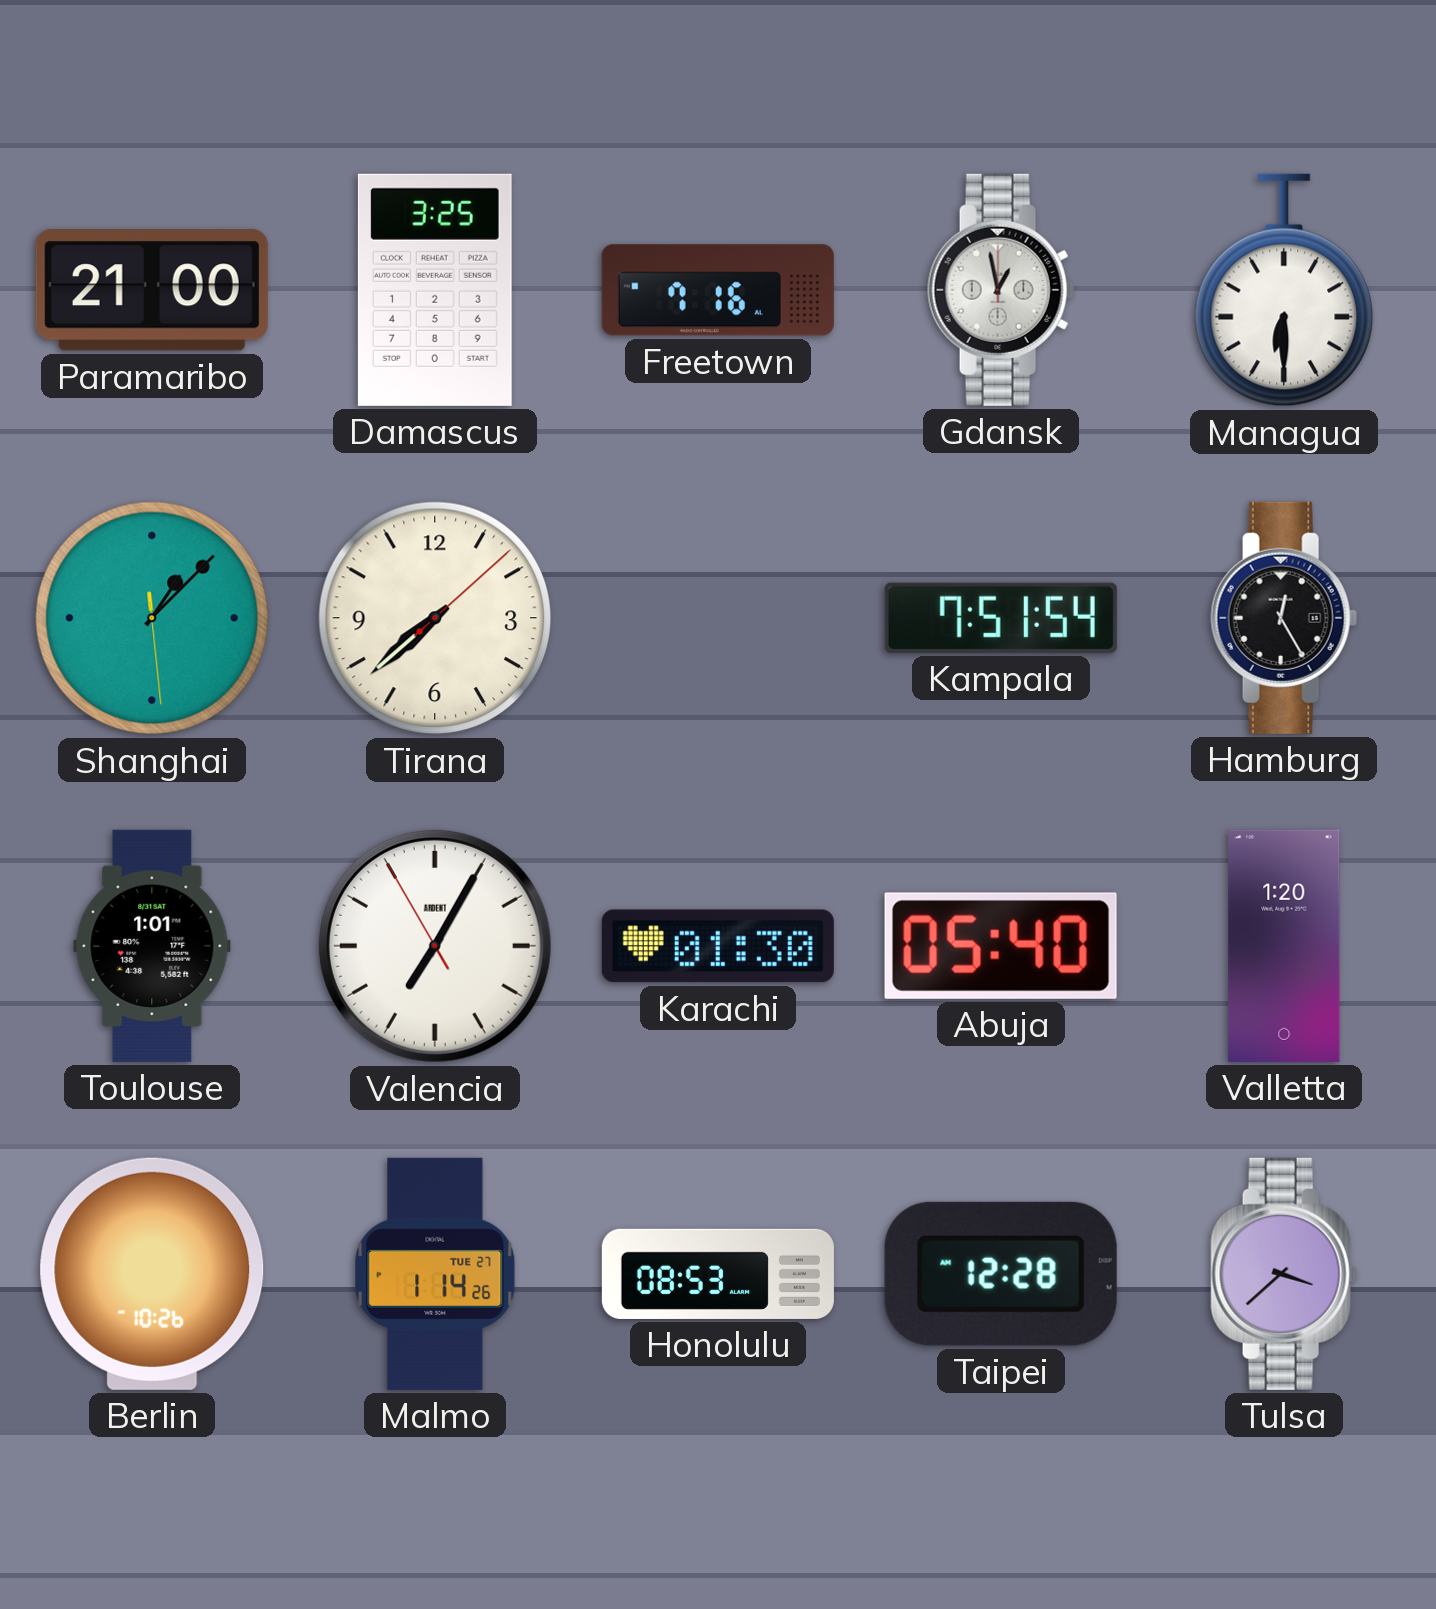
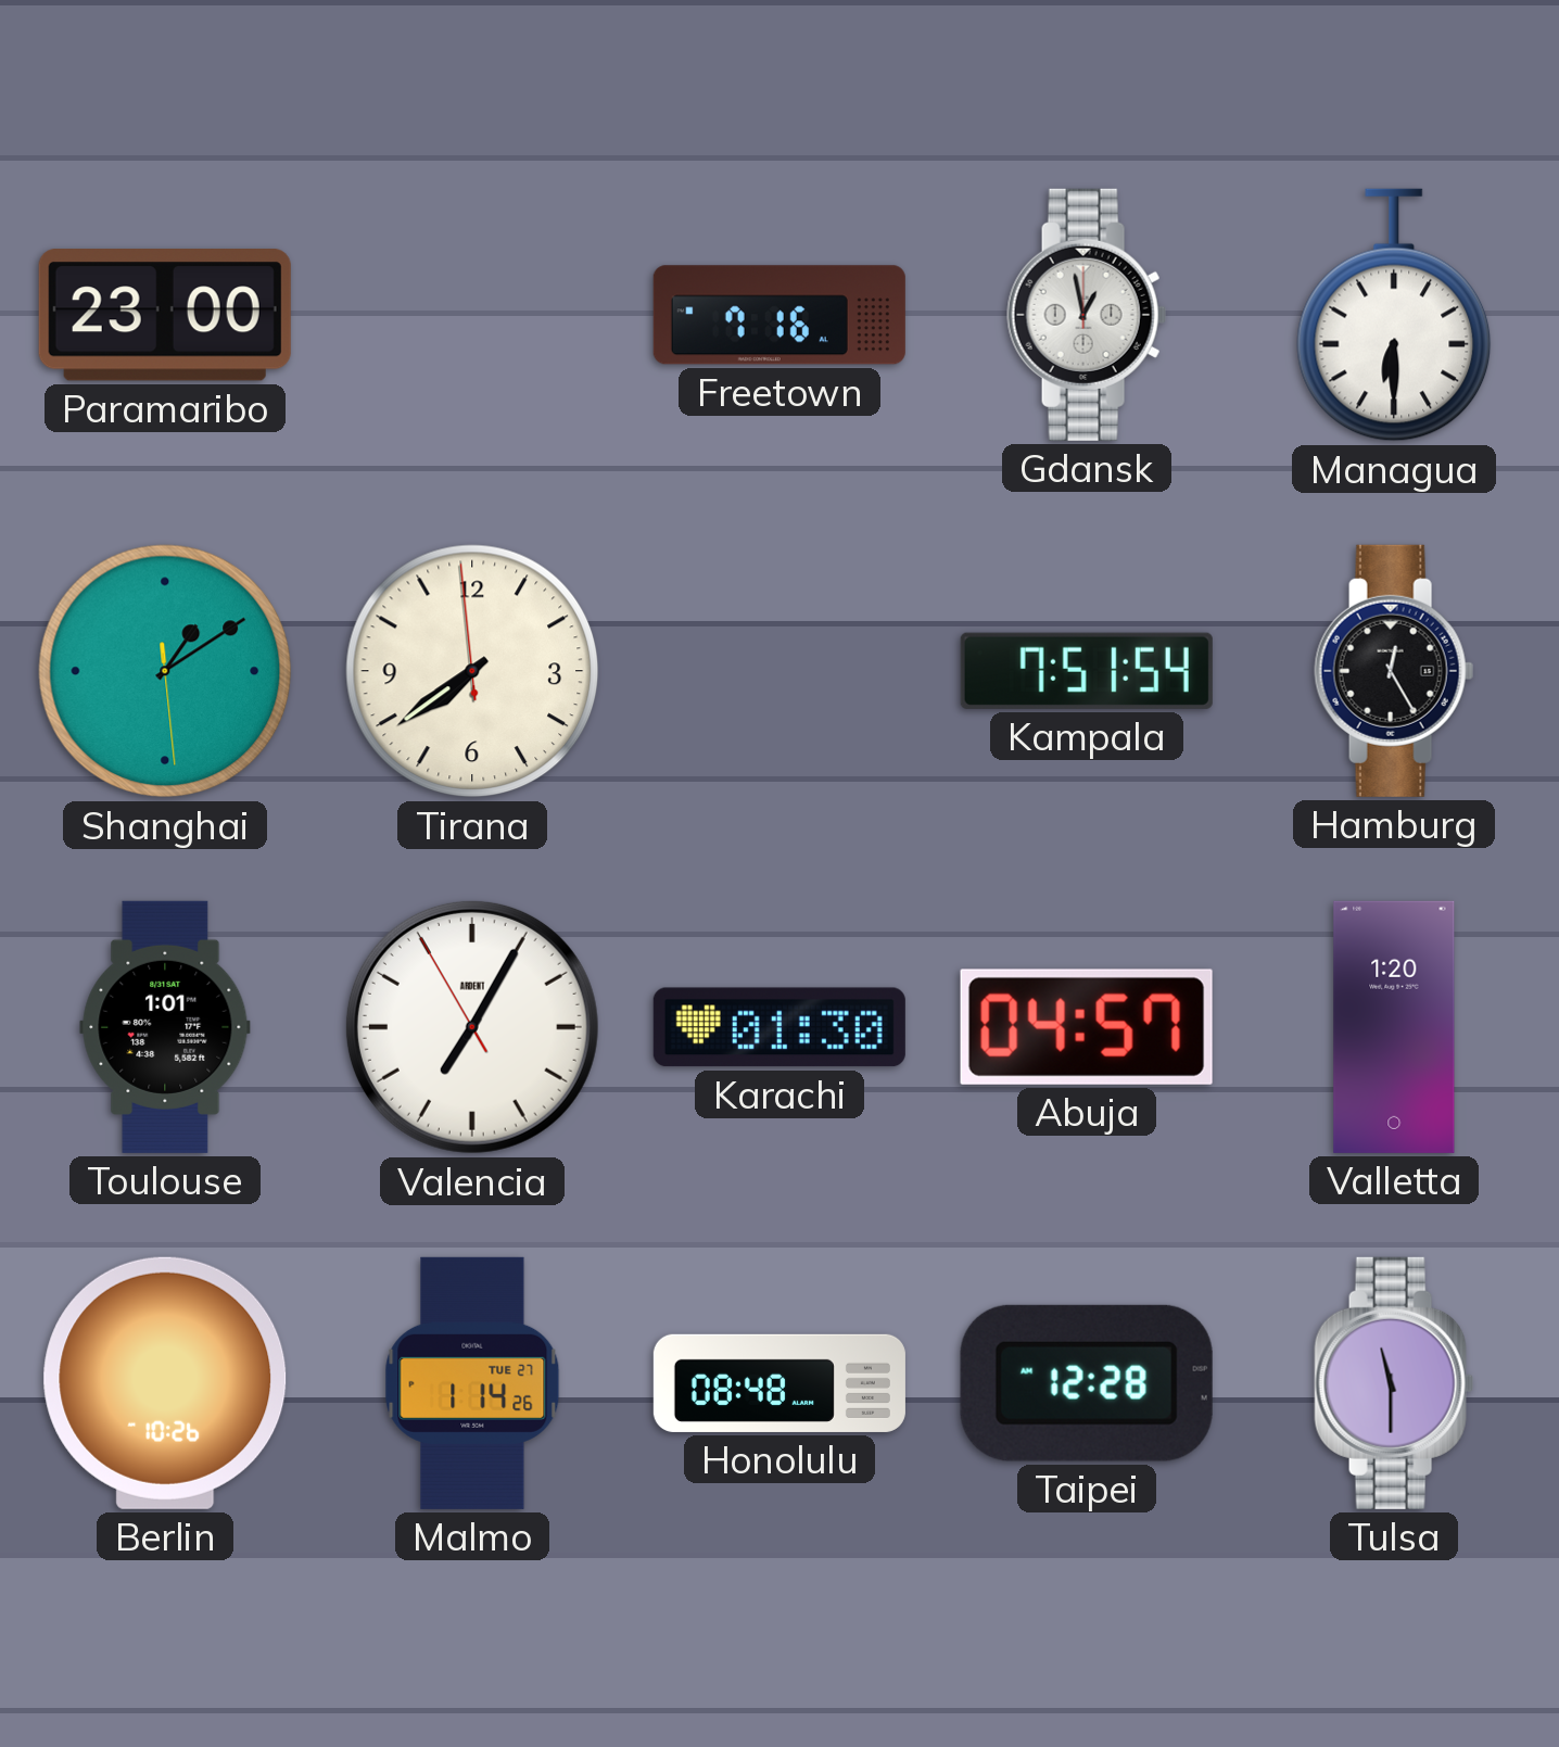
Paramaribo: 21:00 -> 23:00
Damascus: 3:25 -> none
Shanghai: 1:07 -> 1:09
Tirana: 7:38:08 -> 7:38:59
Abuja: 05:40 -> 04:57
Honolulu: 08:53 -> 08:48
Tulsa: 3:38 -> 11:30
